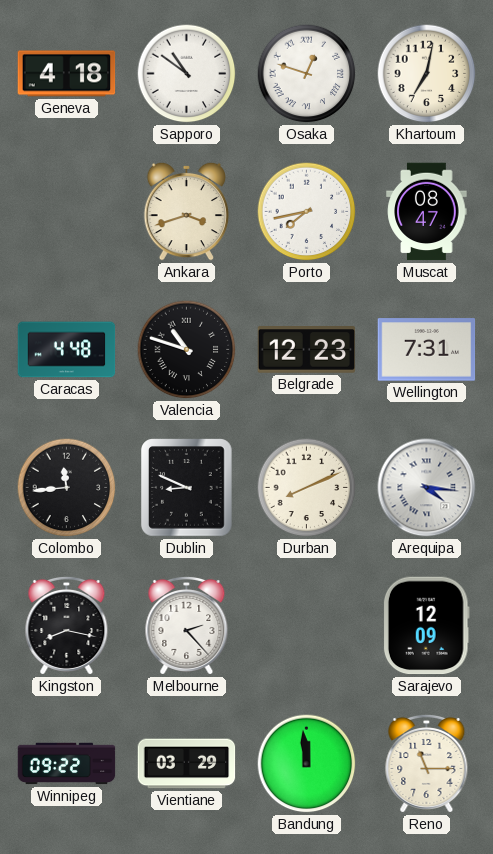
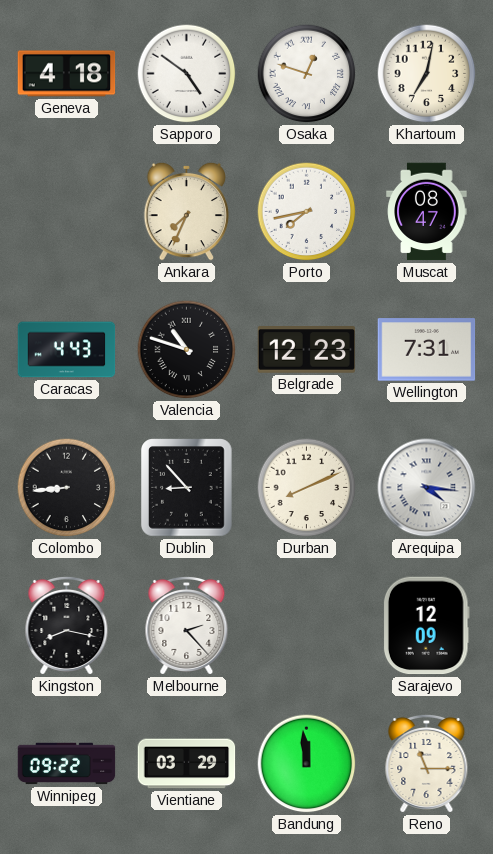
Sapporo: 10:51 -> 4:51
Ankara: 3:42 -> 7:34
Caracas: 4:48 -> 4:43
Colombo: 11:44 -> 8:44
Dublin: 8:49 -> 8:53
